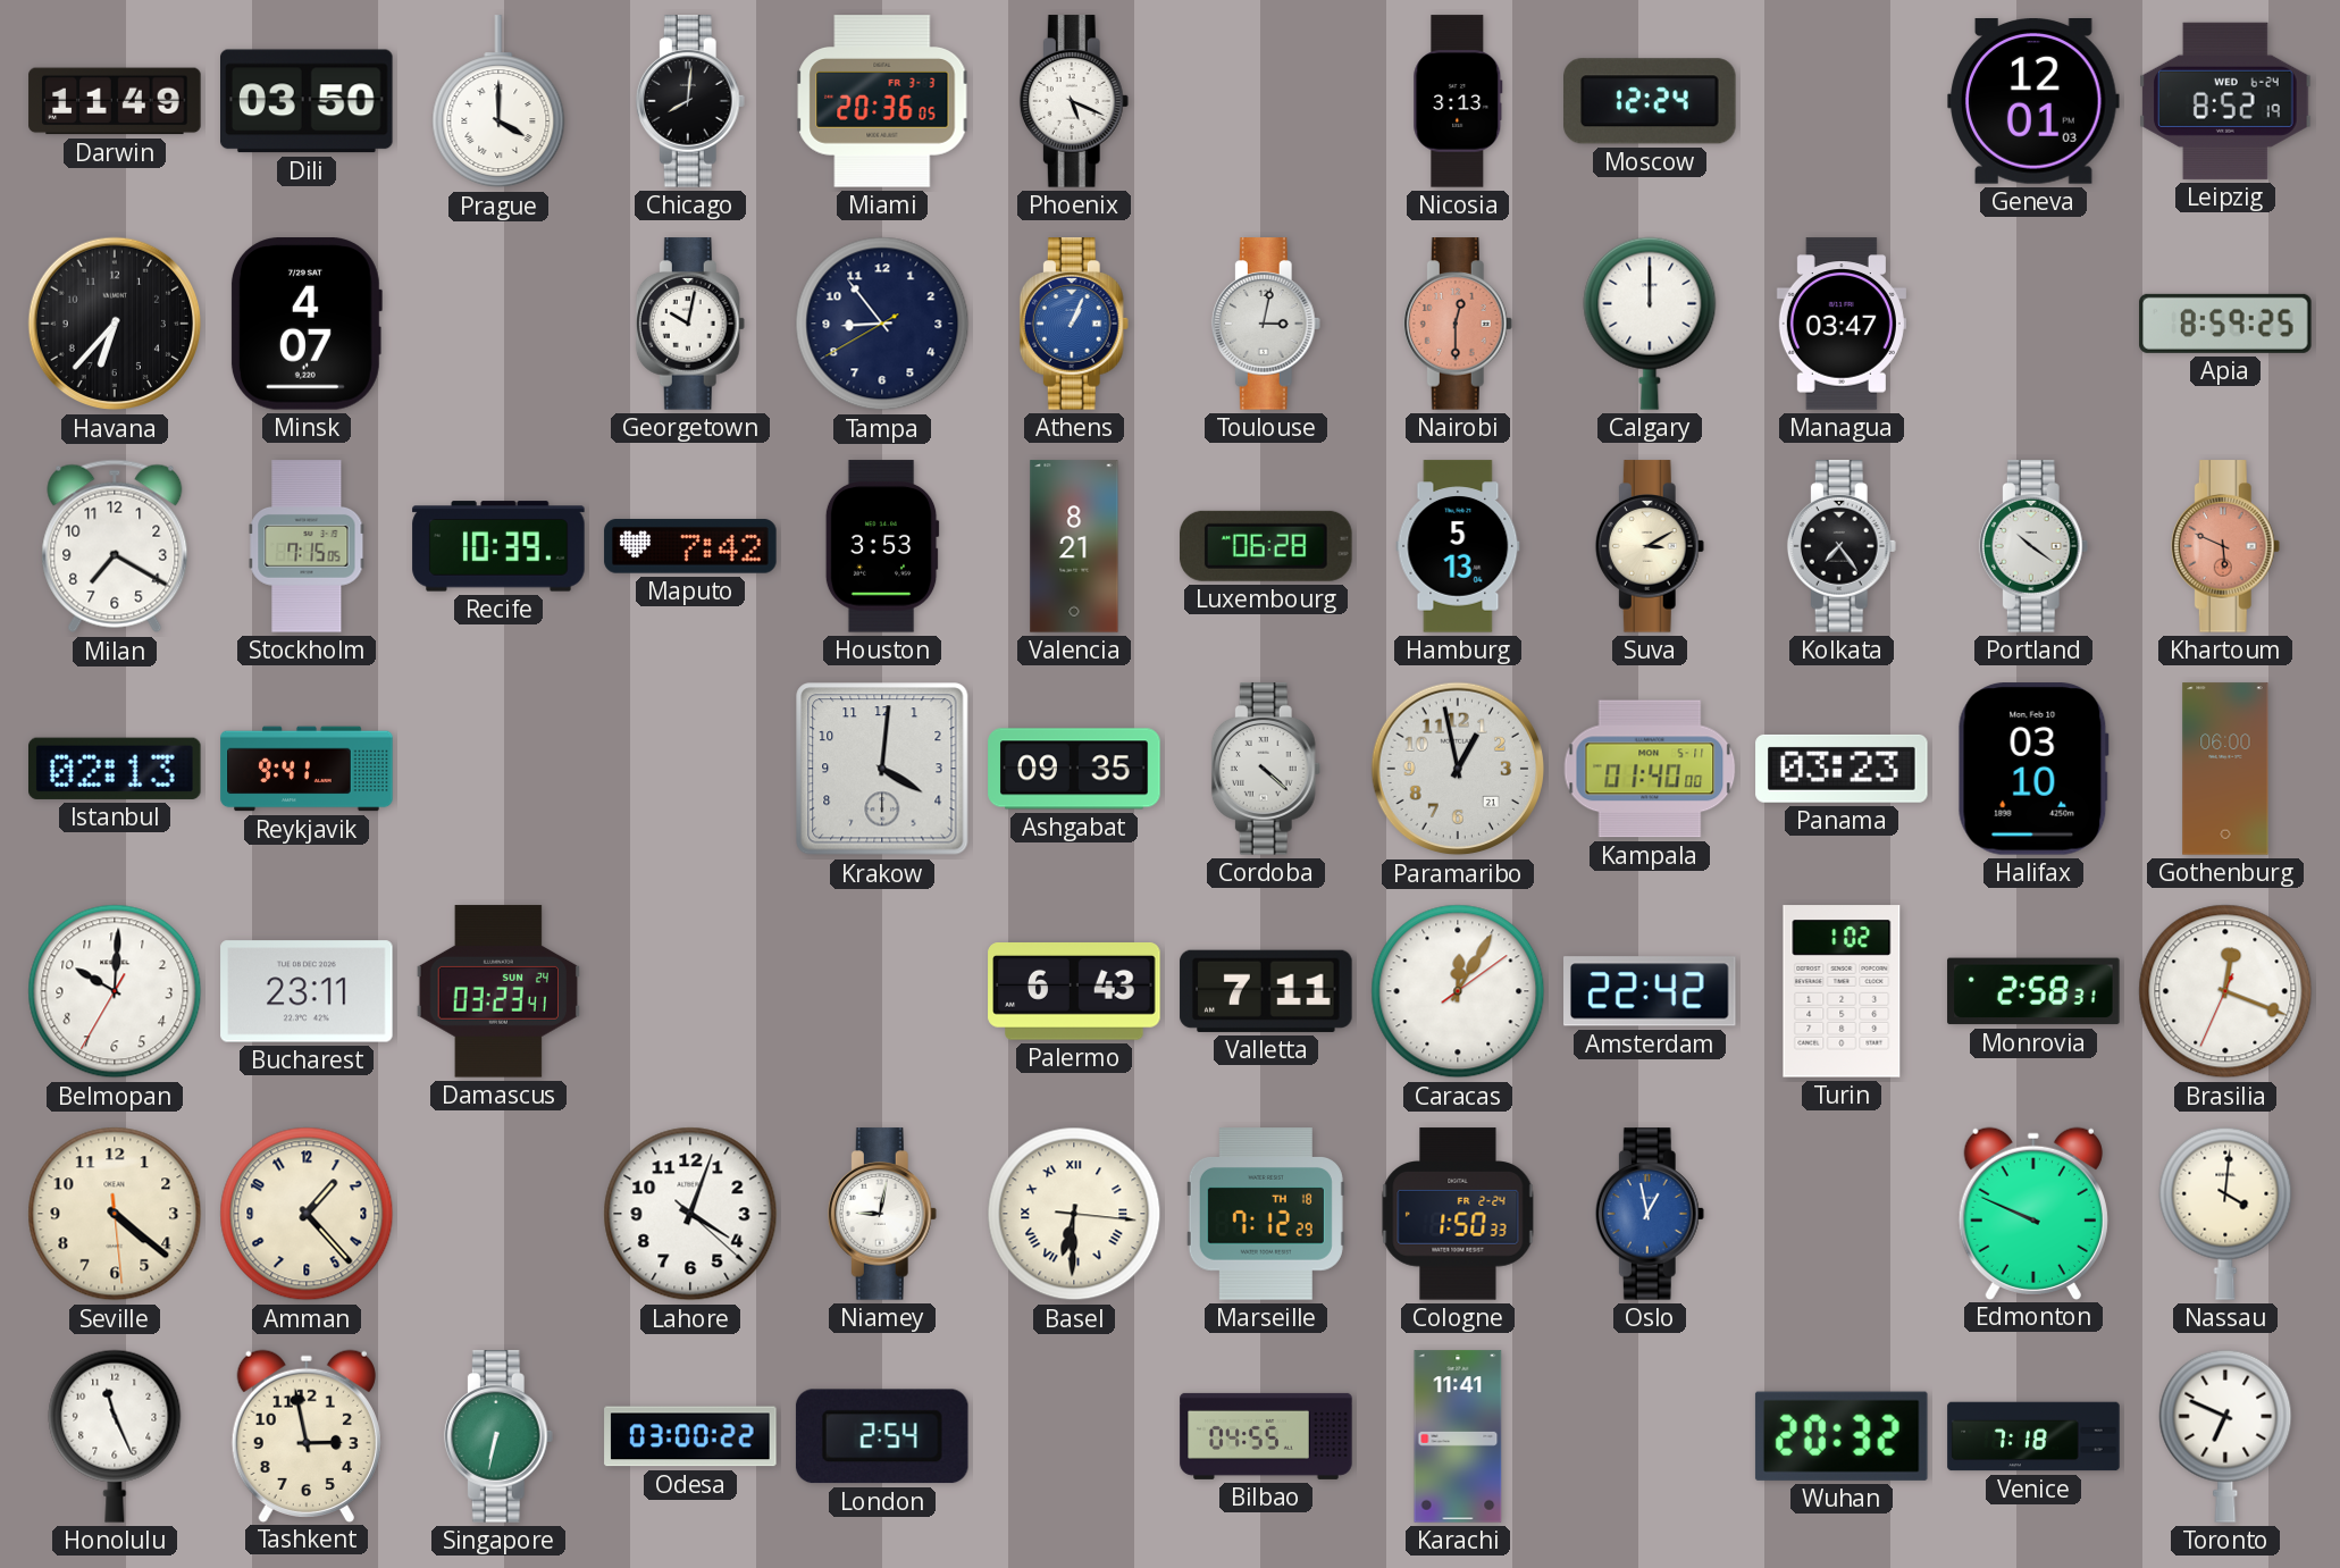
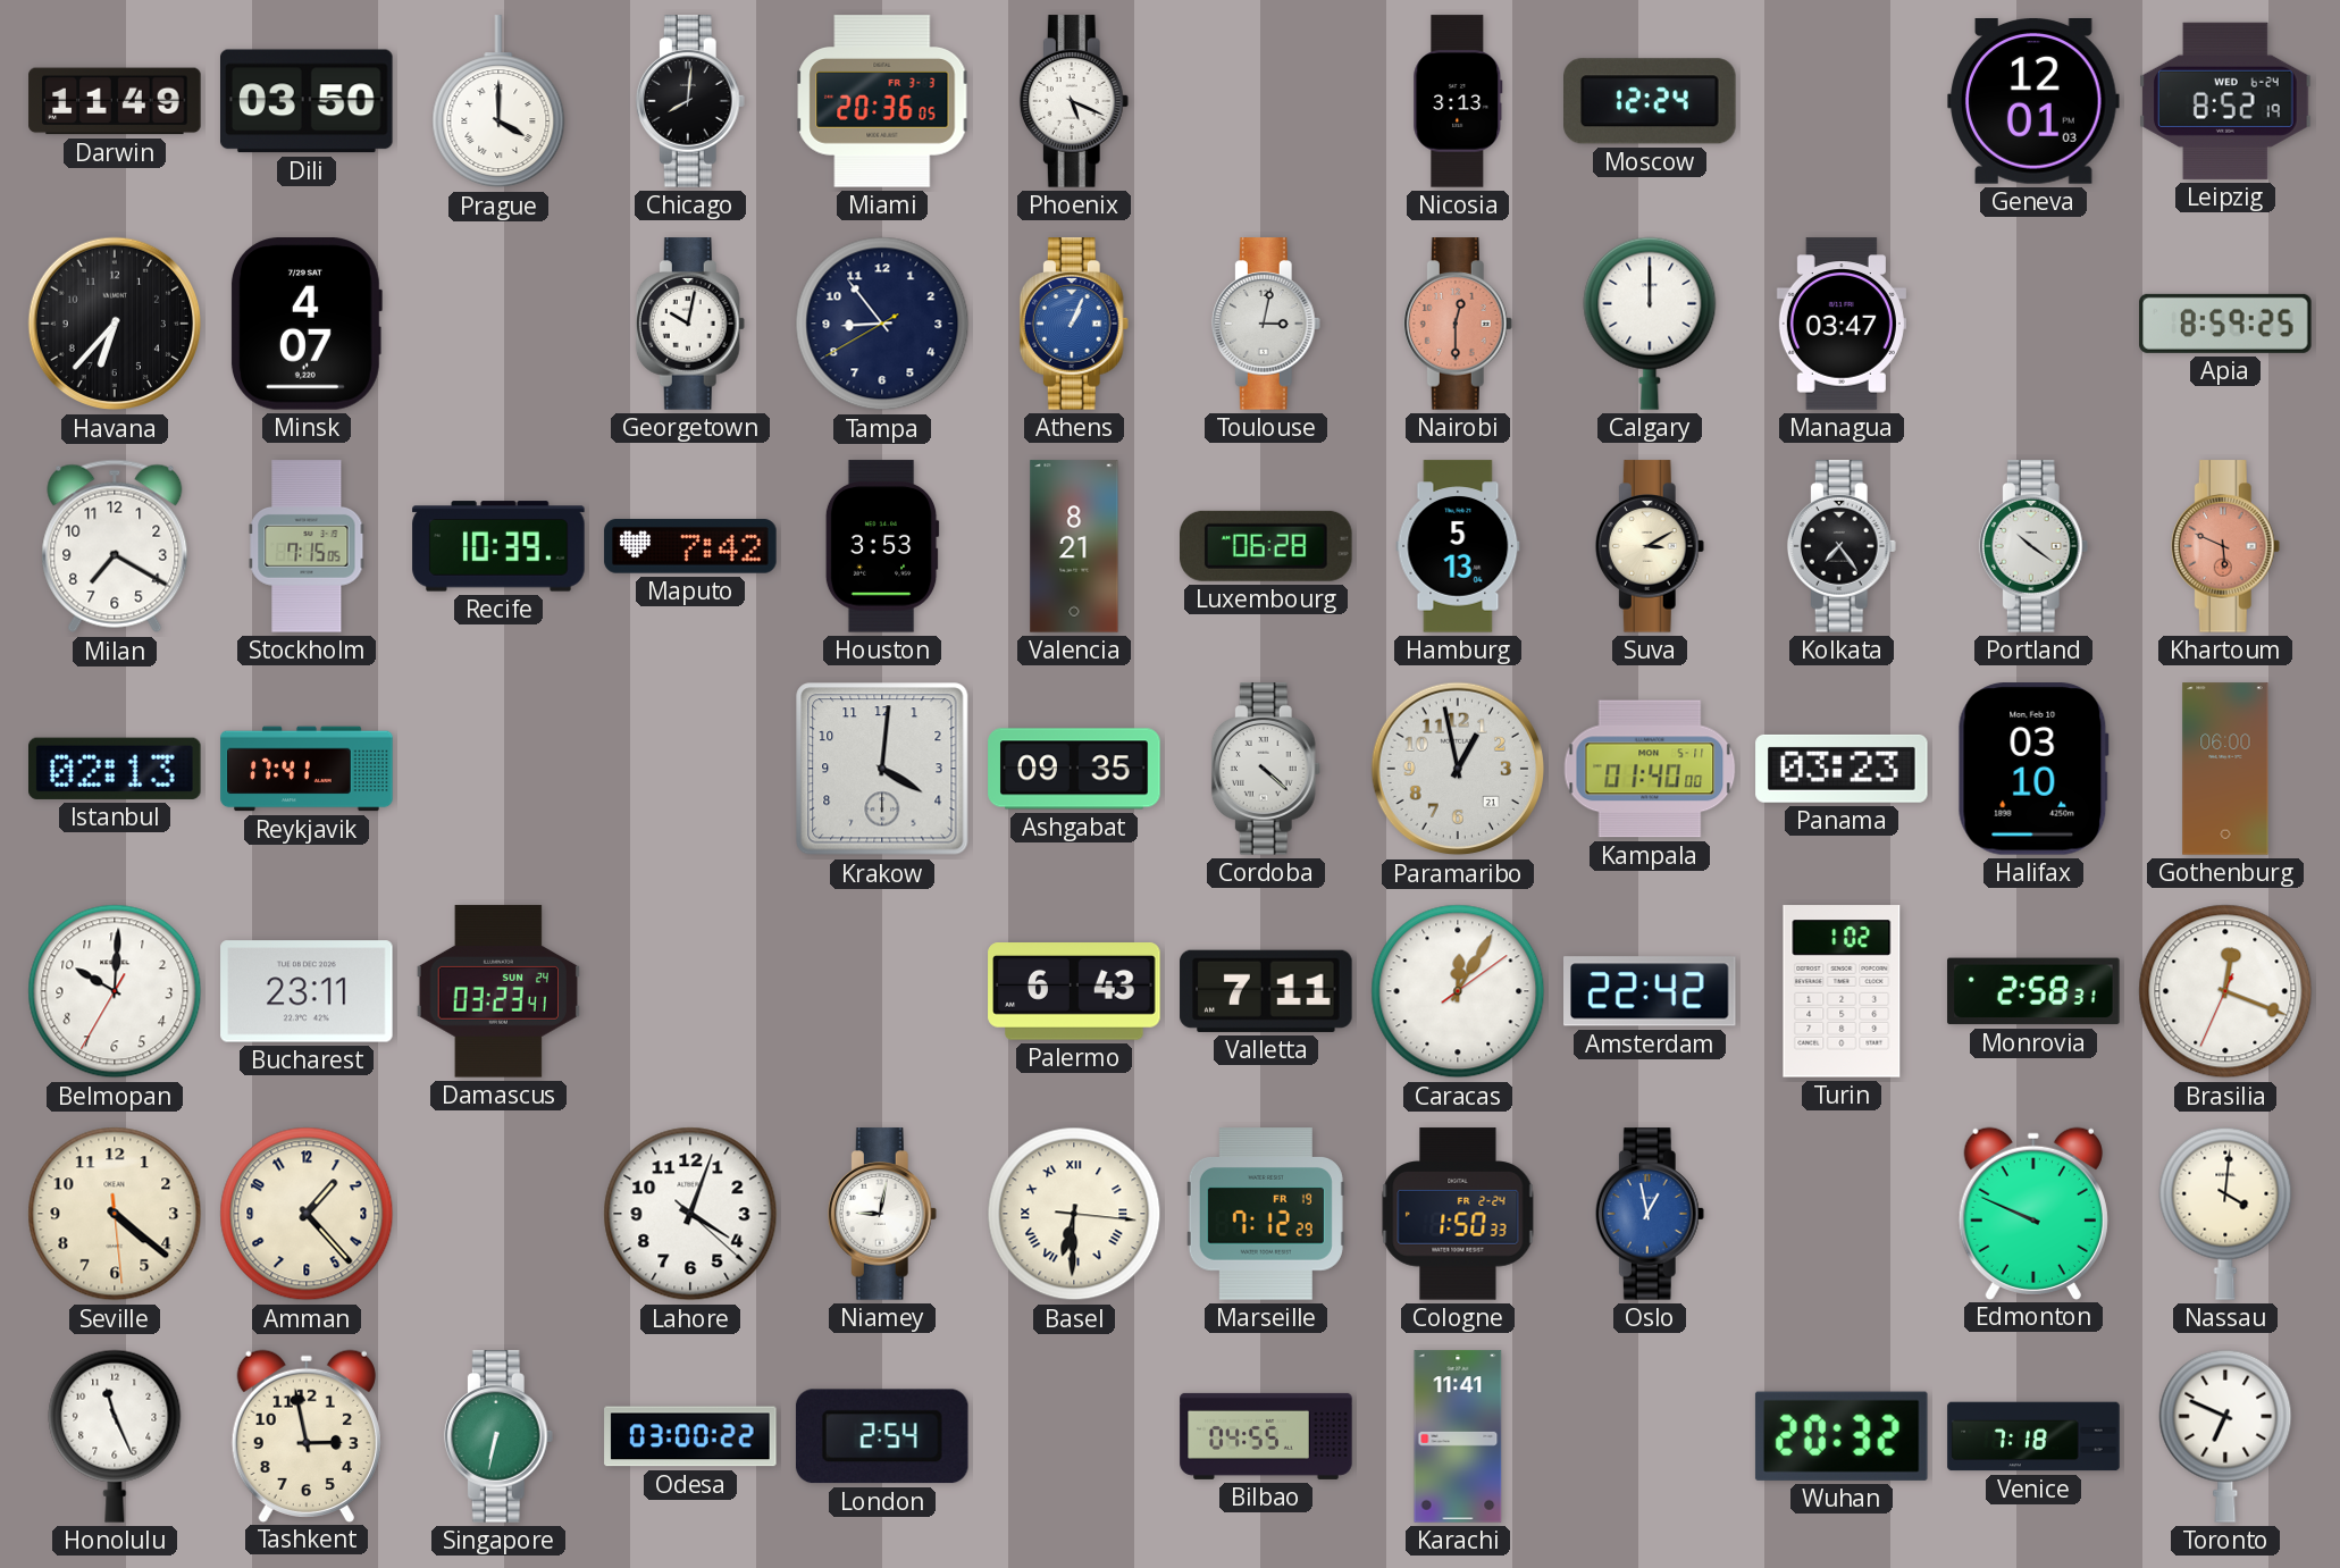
Reykjavik: 9:41 -> 17:41
Marseille date: TH 18 -> FR 19
